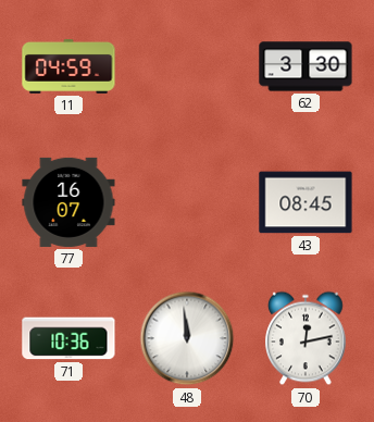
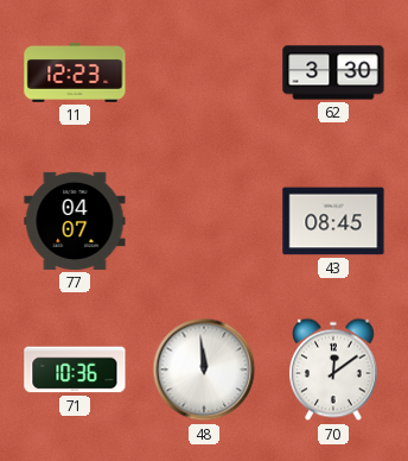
11: 04:59 -> 12:23
77: 16:07 -> 04:07
70: 12:13 -> 12:09
